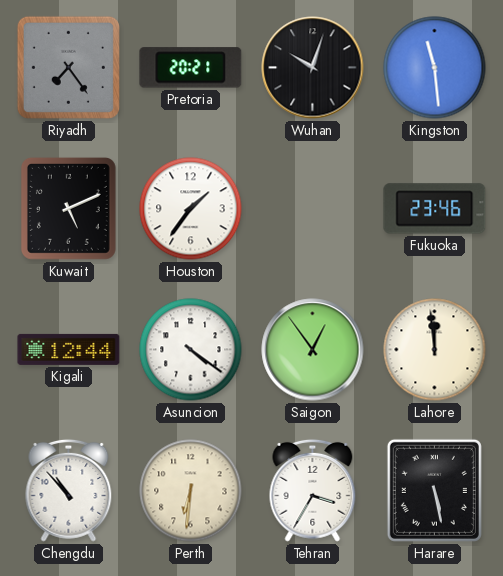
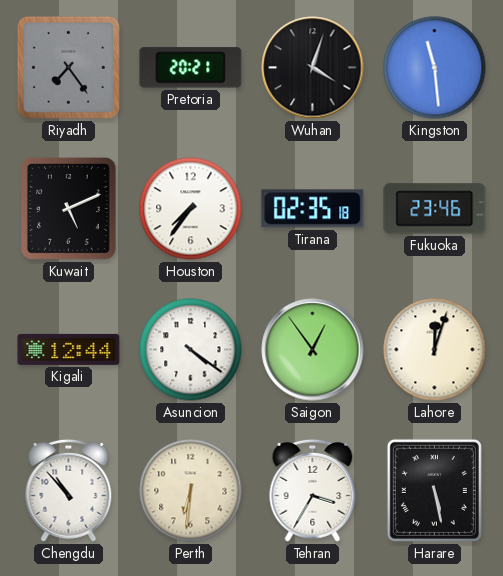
Wuhan: 10:03 -> 4:03
Houston: 1:36 -> 7:36
Tirana: none -> 02:35
Lahore: 11:59 -> 12:03
